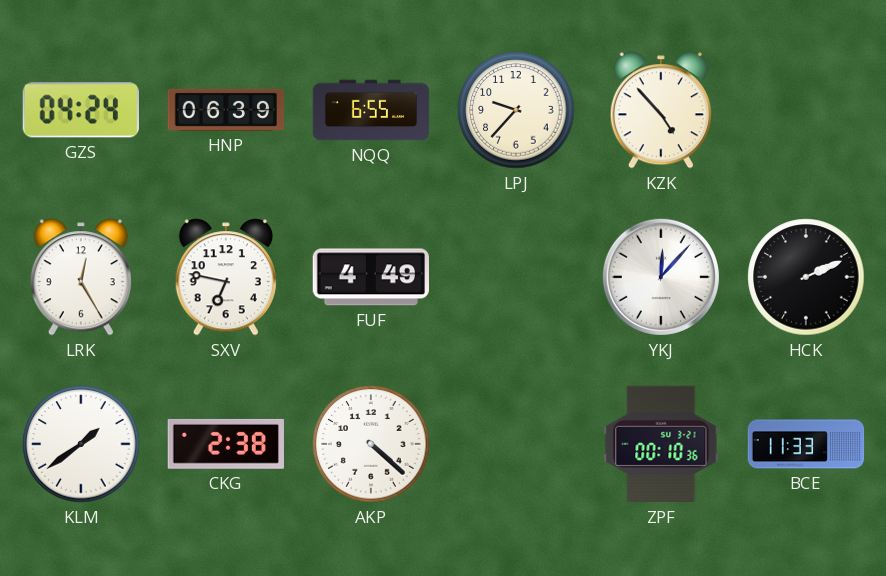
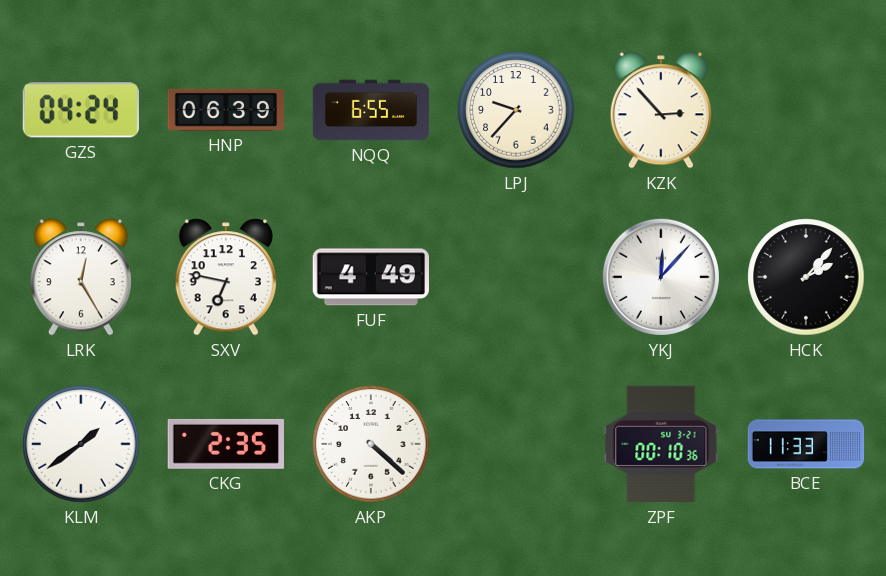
KZK: 4:53 -> 2:53
HCK: 2:11 -> 2:07
CKG: 2:38 -> 2:35
